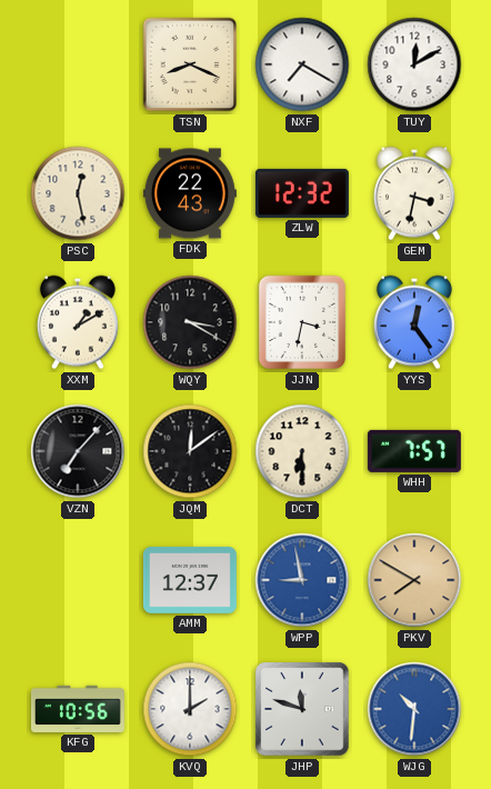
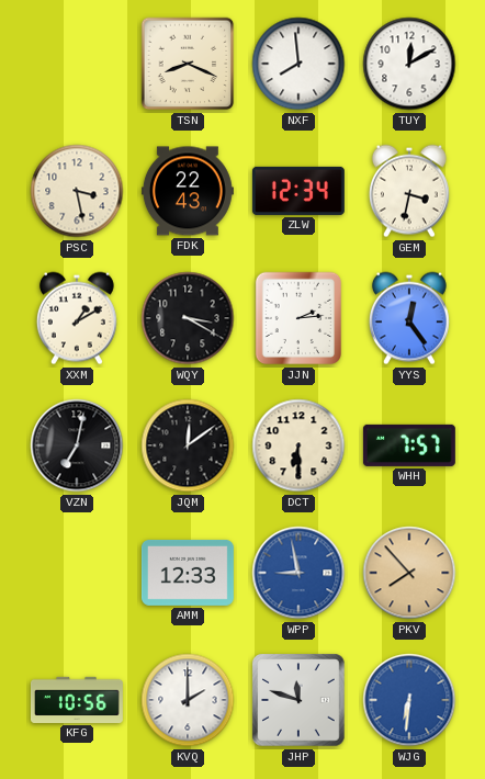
NXF: 7:20 -> 7:59
PSC: 12:28 -> 3:28
ZLW: 12:32 -> 12:34
JJN: 3:32 -> 2:14
VZN: 7:07 -> 7:02
AMM: 12:37 -> 12:33
PKV: 7:50 -> 7:53
WJG: 10:31 -> 6:31
